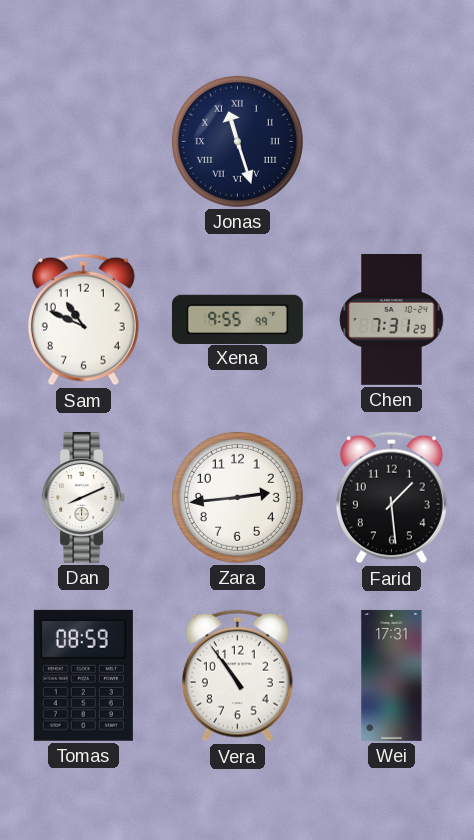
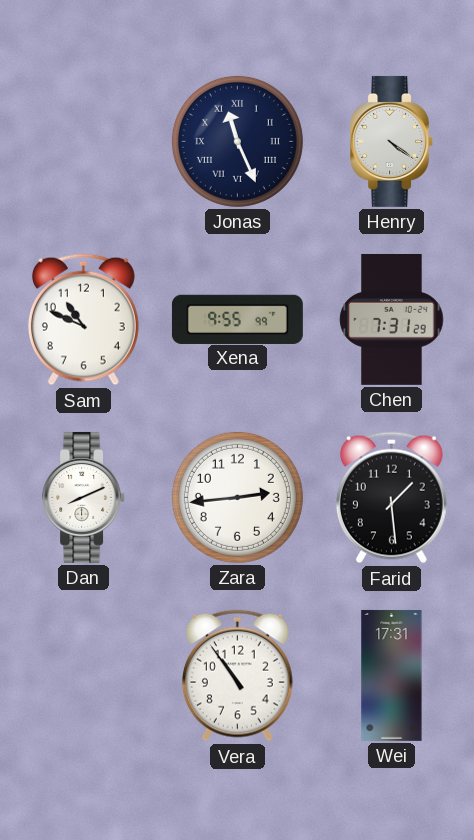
Jonas: 11:27 -> 11:26
Henry: none -> 4:21
Tomas: 08:59 -> none
